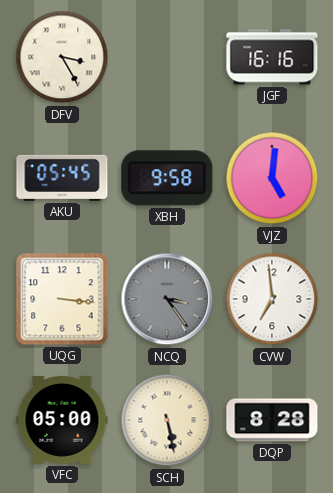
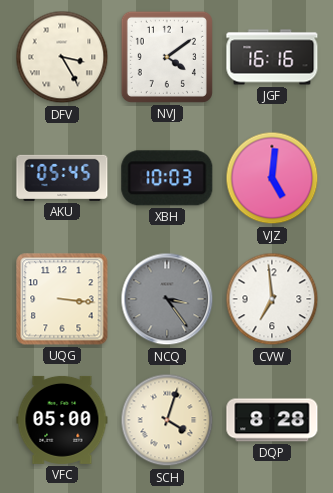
NVJ: none -> 4:09
XBH: 9:58 -> 10:03
SCH: 5:28 -> 4:03
